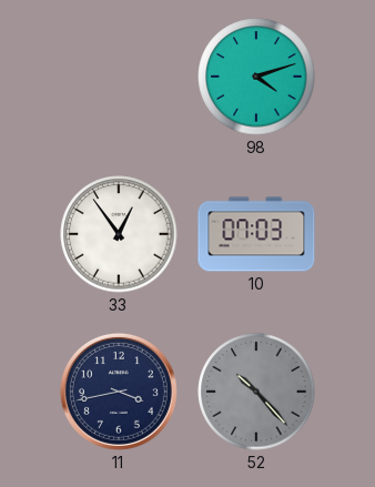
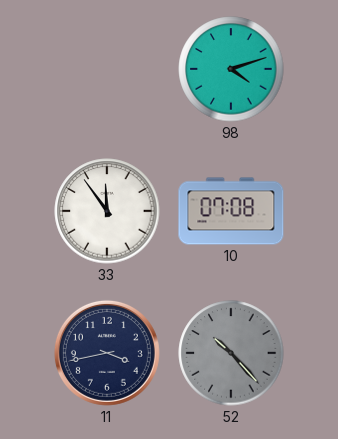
33: 12:54 -> 11:54
10: 07:03 -> 07:08
